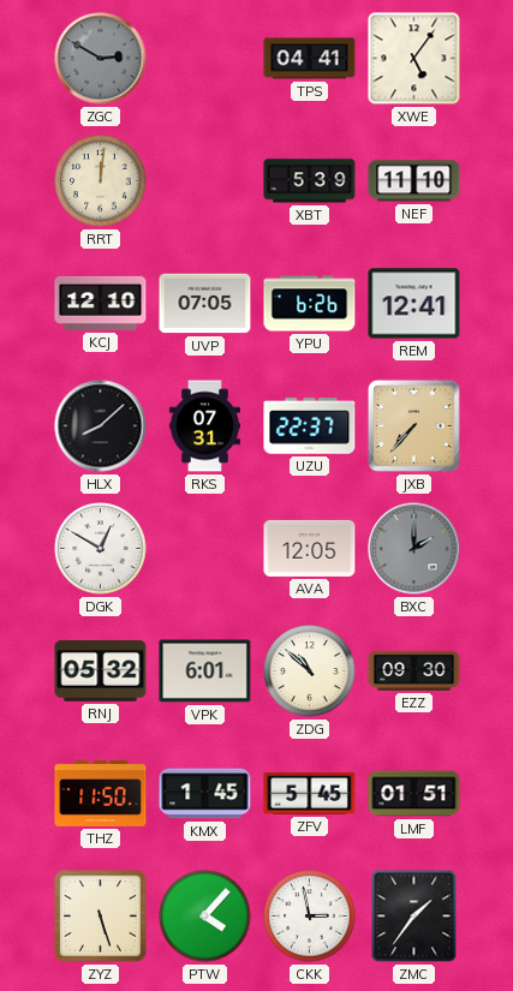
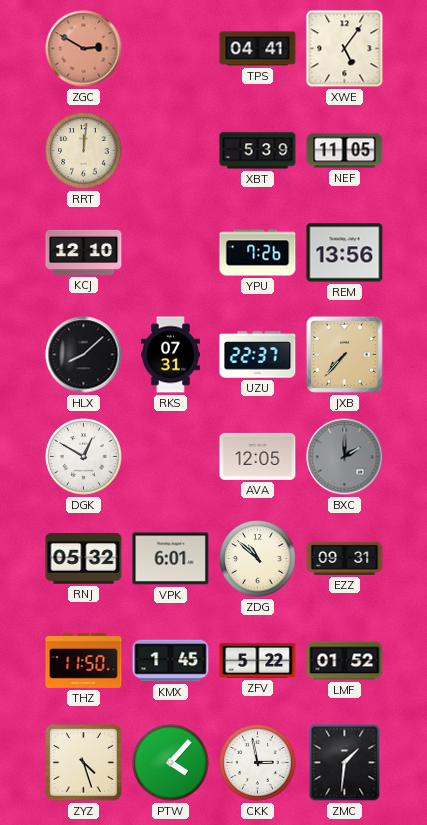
ZGC dial: grey -> salmon
NEF: 11:10 -> 11:05
UVP: 07:05 -> none
YPU: 6:26 -> 7:26
REM: 12:41 -> 13:56
EZZ: 09:30 -> 09:31
ZFV: 5:45 -> 5:22
LMF: 01:51 -> 01:52
ZYZ: 5:27 -> 4:27
ZMC: 1:36 -> 1:31
